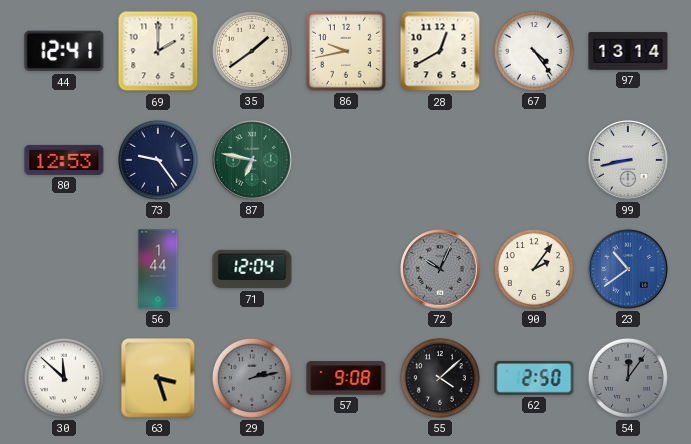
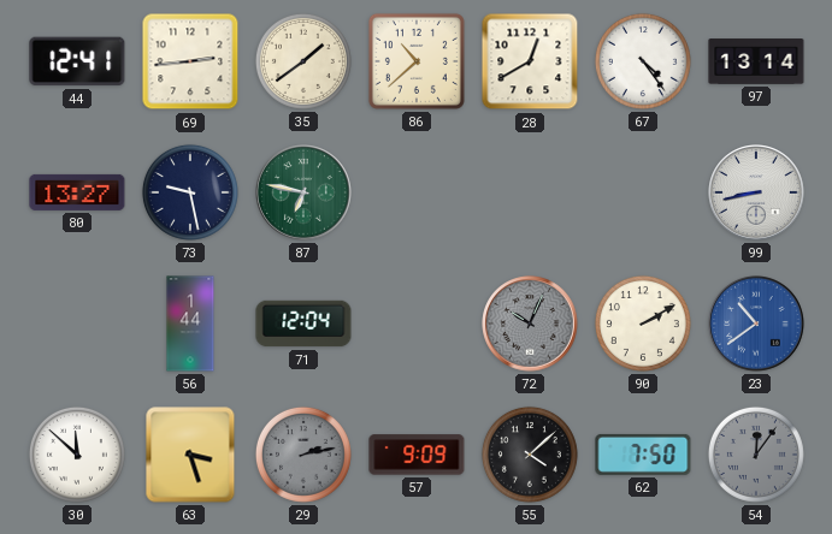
69: 2:00 -> 2:44
86: 9:43 -> 10:38
80: 12:53 -> 13:27
73: 9:24 -> 9:28
90: 2:06 -> 2:10
57: 9:08 -> 9:09
62: 2:50 -> 7:50
